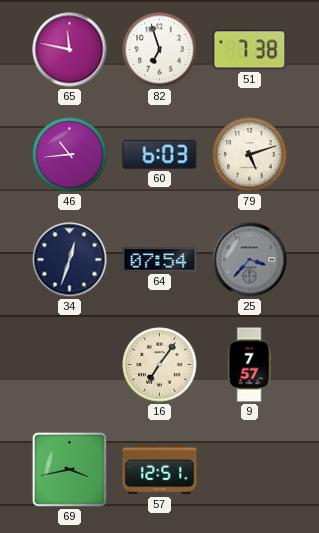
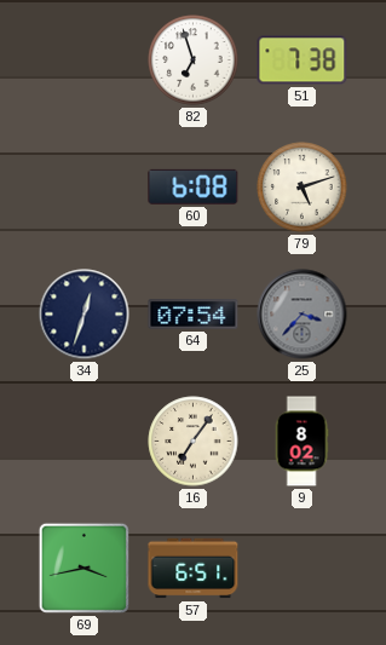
65: 11:47 -> none
46: 10:44 -> none
60: 6:03 -> 6:08
9: 7:57 -> 8:02
57: 12:51 -> 6:51
